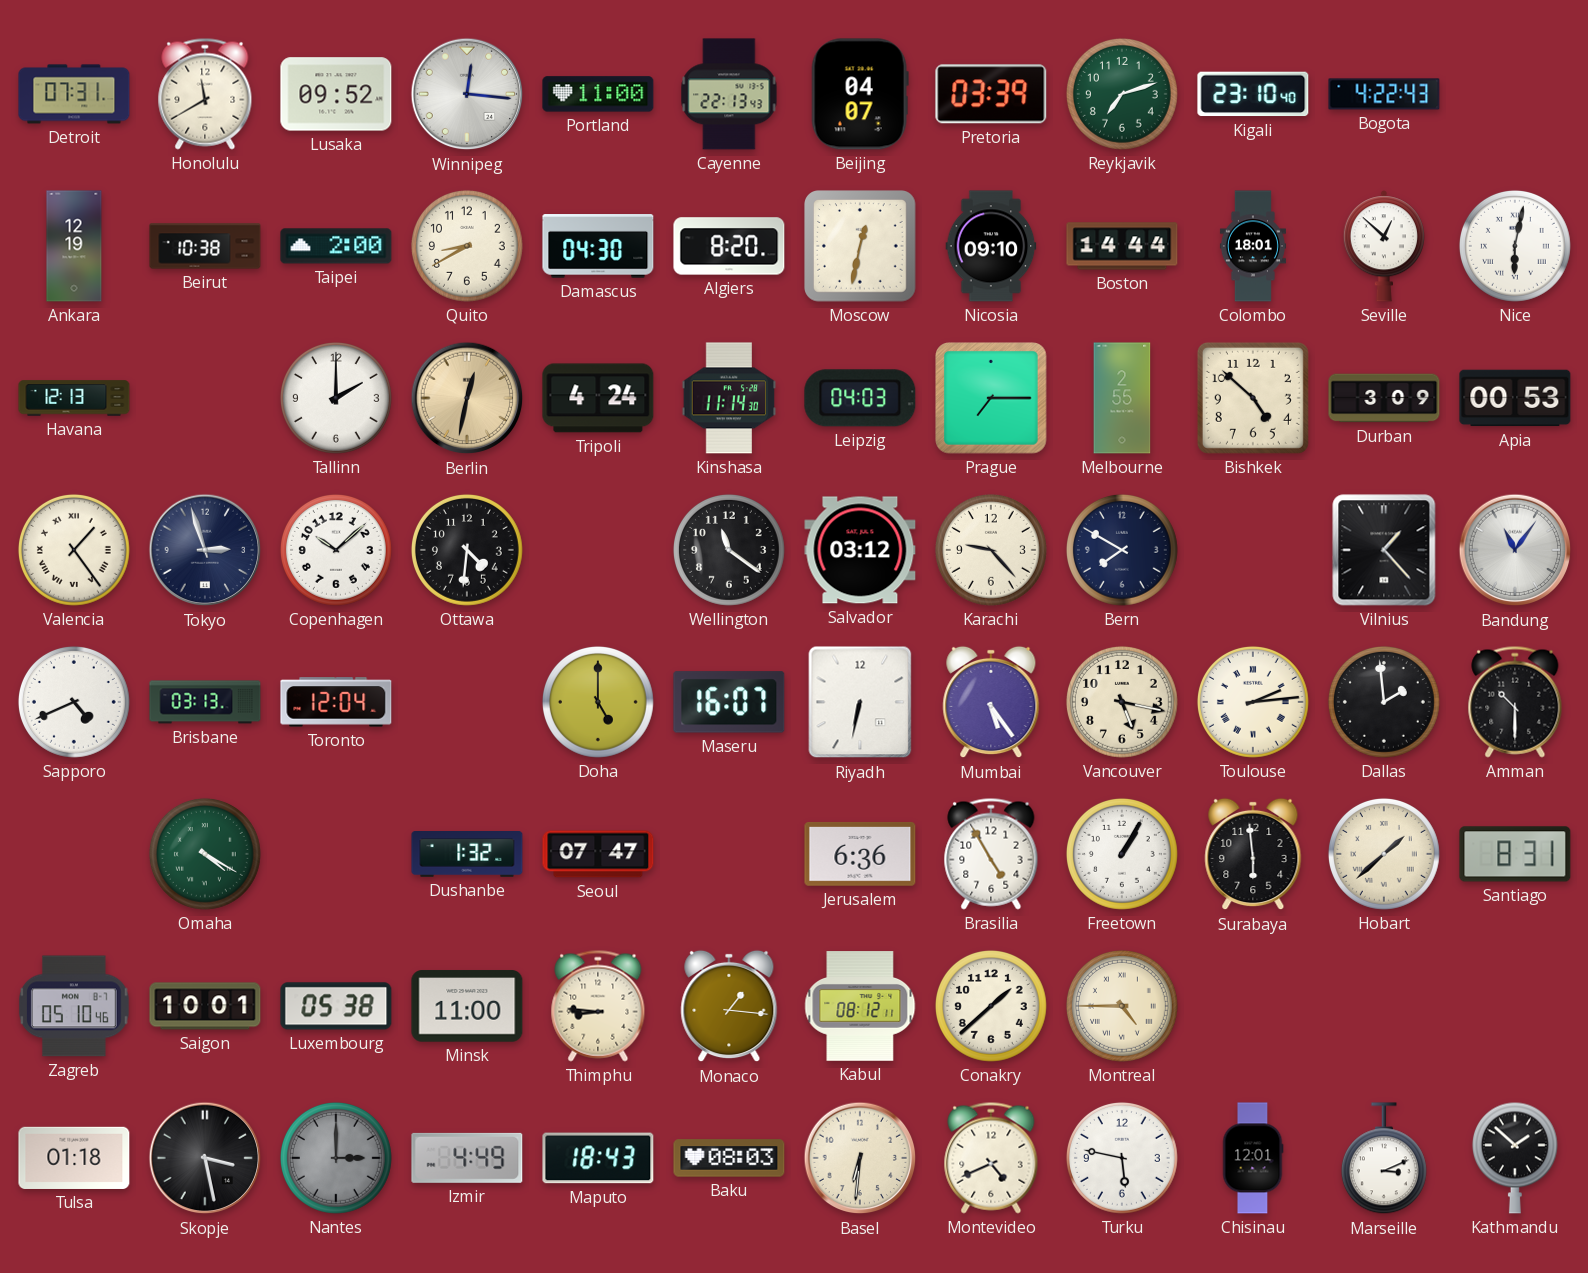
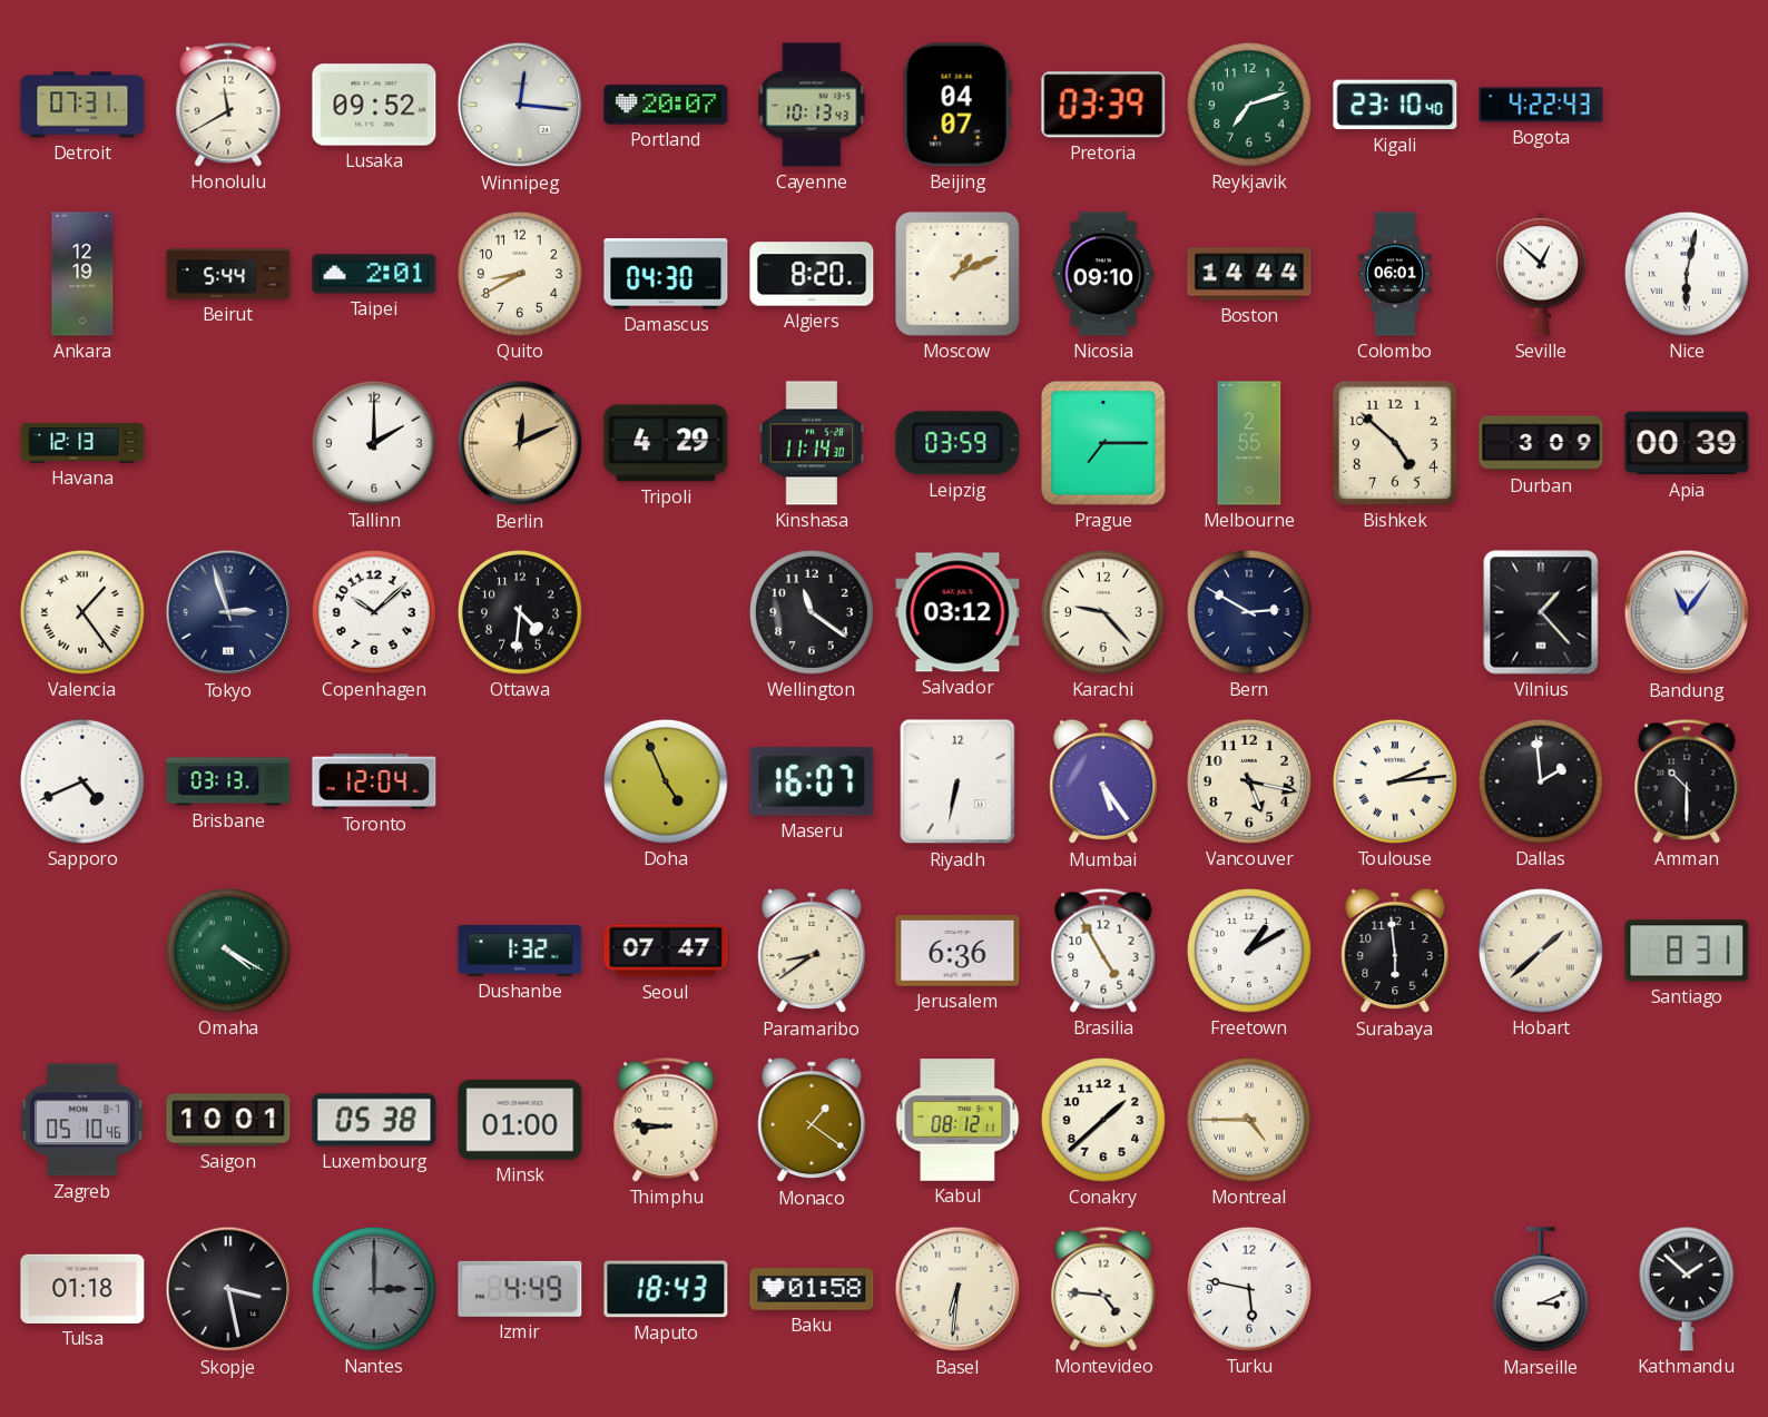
Portland: 11:00 -> 20:07
Cayenne: 22:13 -> 10:13
Beirut: 10:38 -> 5:44
Taipei: 2:00 -> 2:01
Moscow: 12:32 -> 1:11
Colombo: 18:01 -> 06:01
Berlin: 12:32 -> 12:11
Tripoli: 4:24 -> 4:29
Leipzig: 04:03 -> 03:59
Apia: 00:53 -> 00:39
Bern: 7:50 -> 2:50
Doha: 5:00 -> 4:56
Paramaribo: none -> 8:39
Freetown: 1:05 -> 1:10
Minsk: 11:00 -> 01:00
Monaco: 1:16 -> 1:21
Baku: 08:03 -> 01:58
Montevideo: 4:41 -> 4:46
Chisinau: 12:01 -> none
